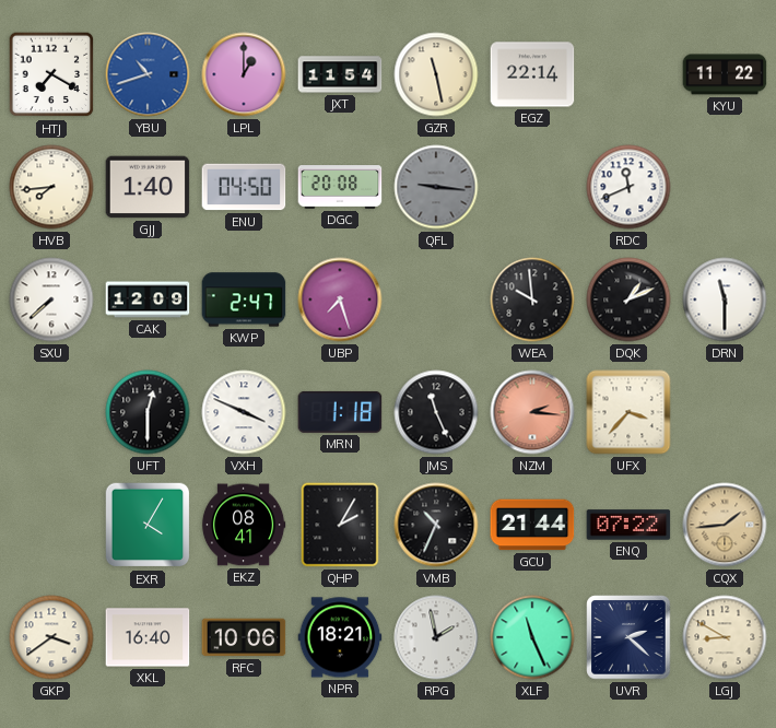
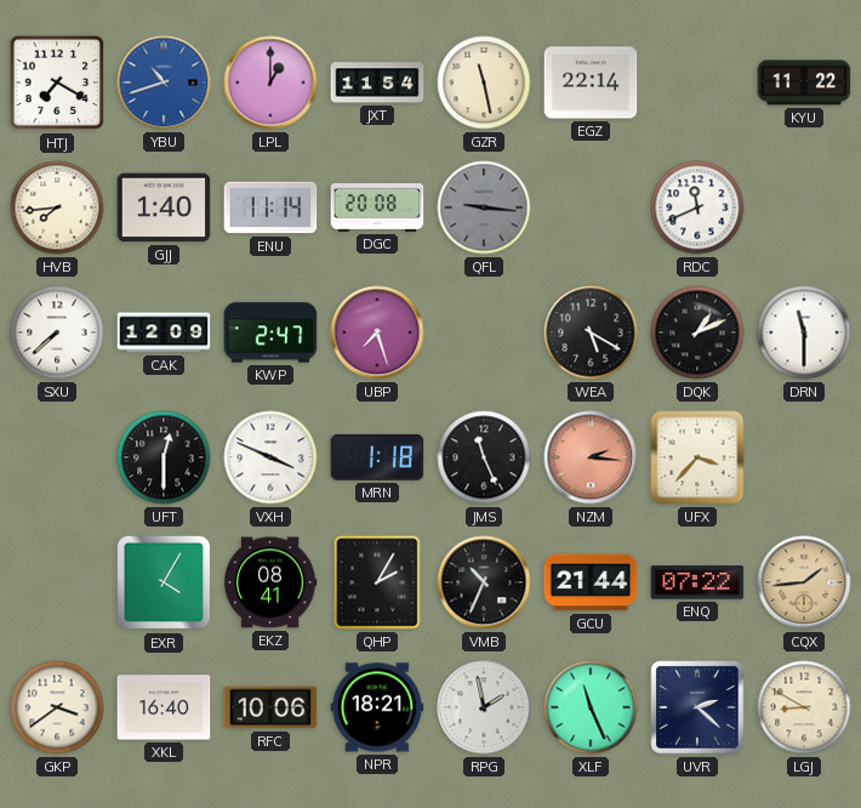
ENU: 04:50 -> 11:14
WEA: 9:59 -> 5:20
